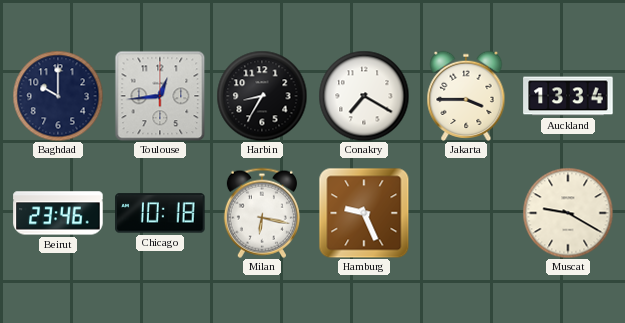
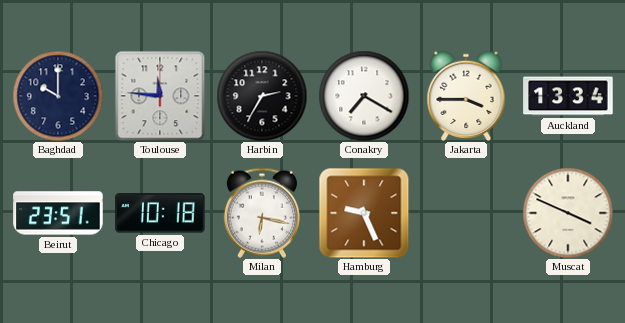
Toulouse: 12:44 -> 11:46
Harbin: 8:35 -> 2:35
Beirut: 23:46 -> 23:51
Muscat: 9:20 -> 3:49
